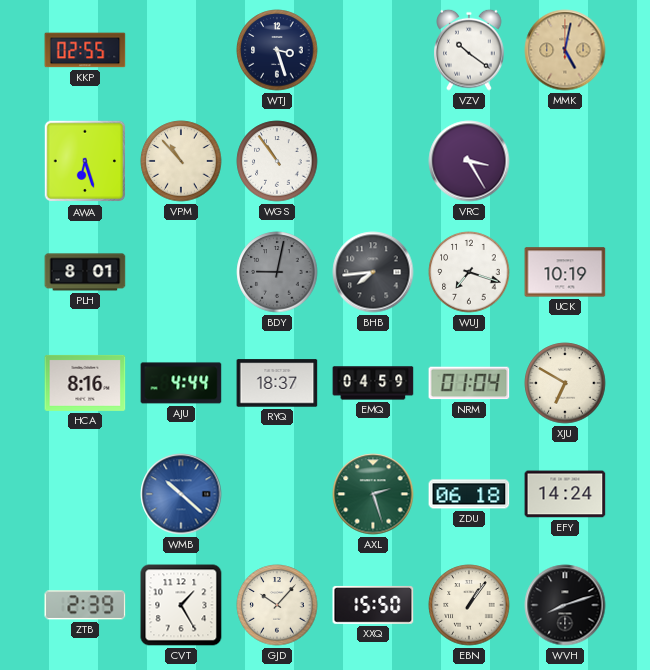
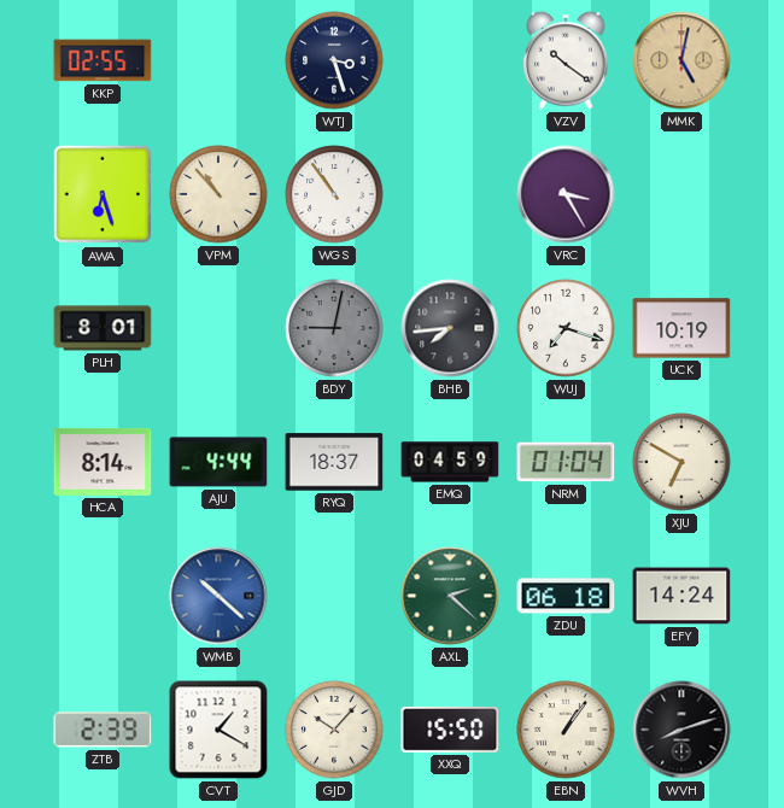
HCA: 8:16 -> 8:14
AXL: 2:27 -> 2:22
CVT: 1:25 -> 1:20
